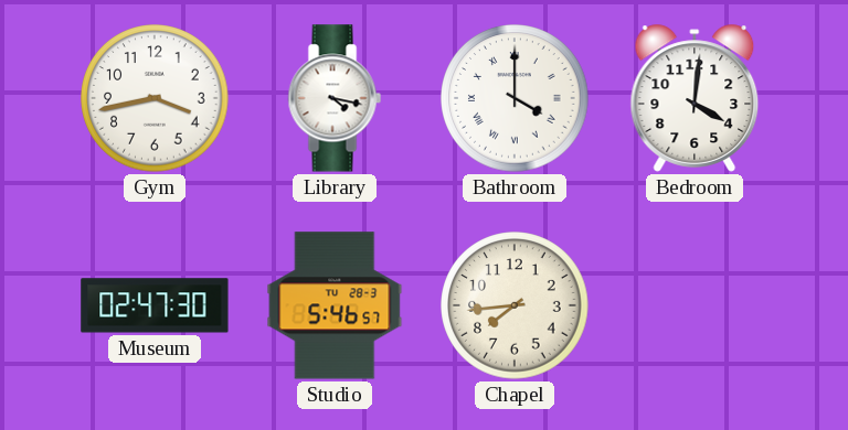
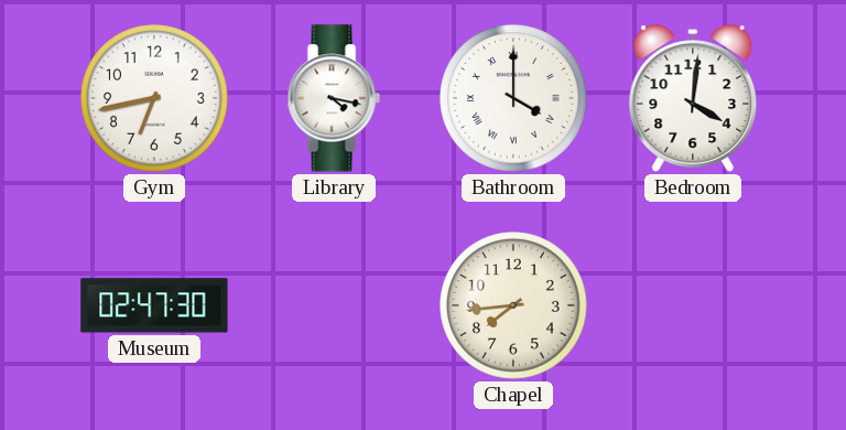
Gym: 3:43 -> 6:43
Studio: 5:46 -> none
